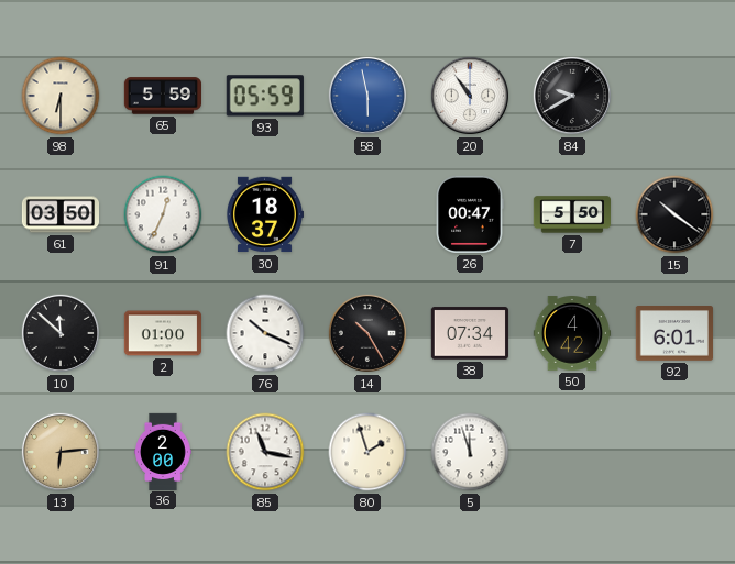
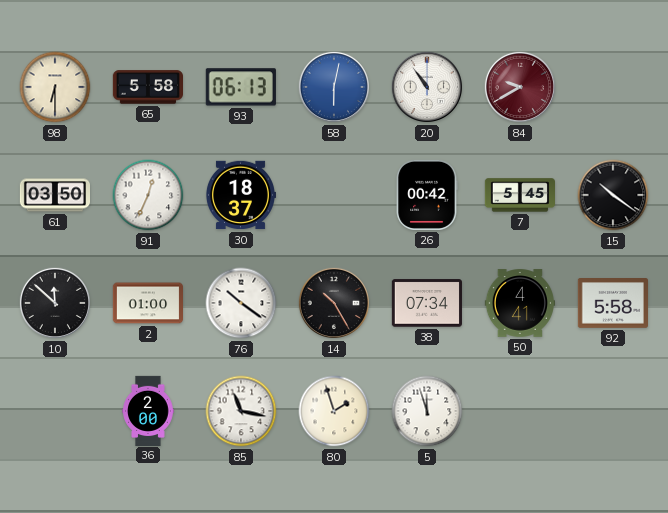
65: 5:59 -> 5:58
93: 05:59 -> 06:13
58: 5:58 -> 6:02
84 dial: black -> burgundy
26: 00:47 -> 00:42
7: 5:50 -> 5:45
76: 10:19 -> 10:21
50: 4:42 -> 4:41
92: 6:01 -> 5:58
13: 6:14 -> none
